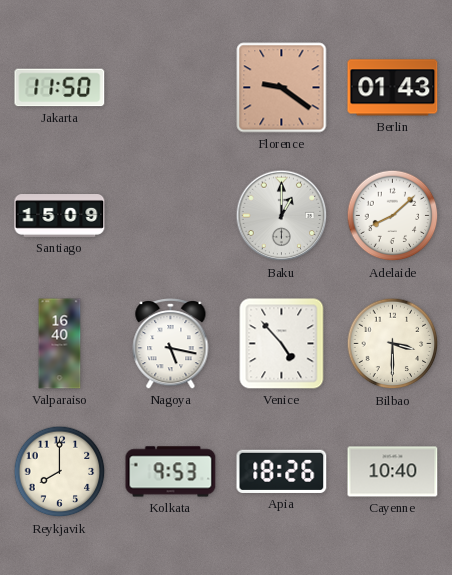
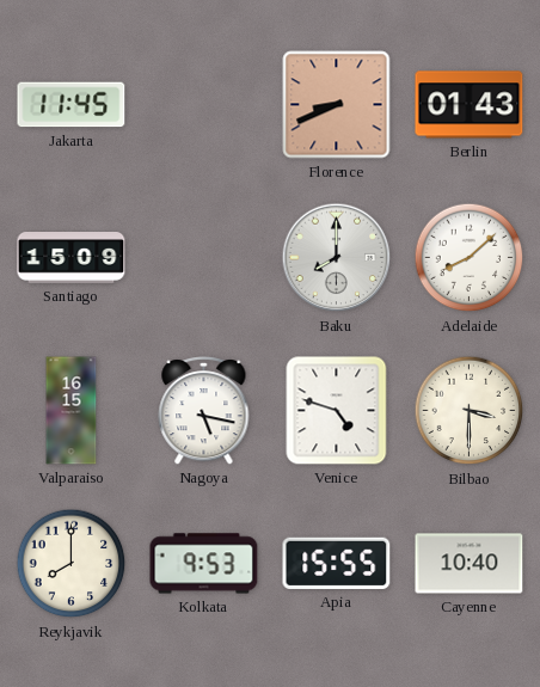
Jakarta: 11:50 -> 11:45
Florence: 9:21 -> 8:41
Baku: 1:00 -> 8:00
Valparaiso: 16:40 -> 16:15
Venice: 4:53 -> 4:48
Apia: 18:26 -> 15:55
